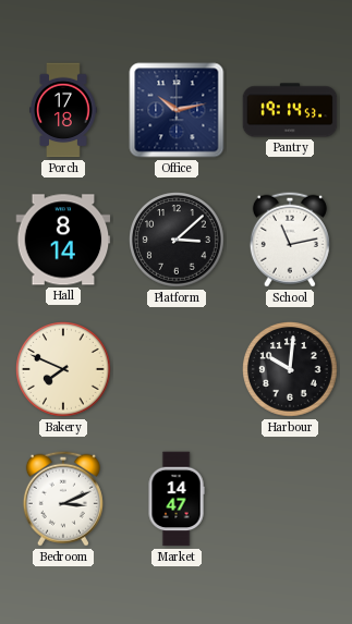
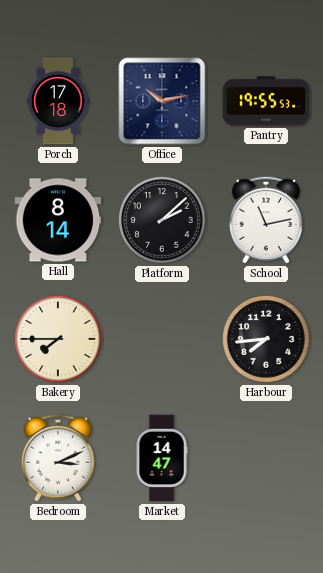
Pantry: 19:14 -> 19:55
Platform: 3:08 -> 2:08
Bakery: 7:49 -> 7:45
Harbour: 10:01 -> 7:44
